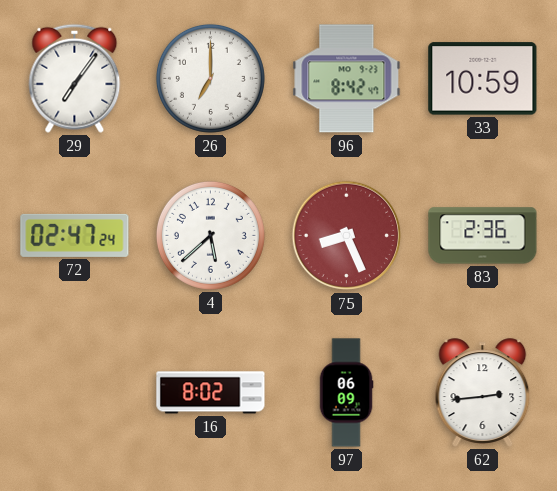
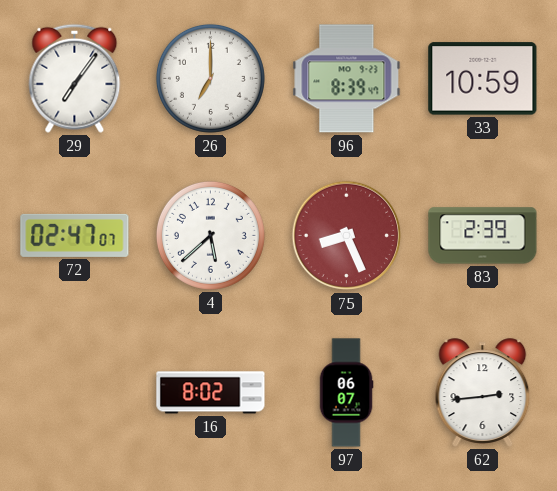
96: 8:42 -> 8:39
72: 02:47:24 -> 02:47:07
83: 2:36 -> 2:39
97: 06:09 -> 06:07
